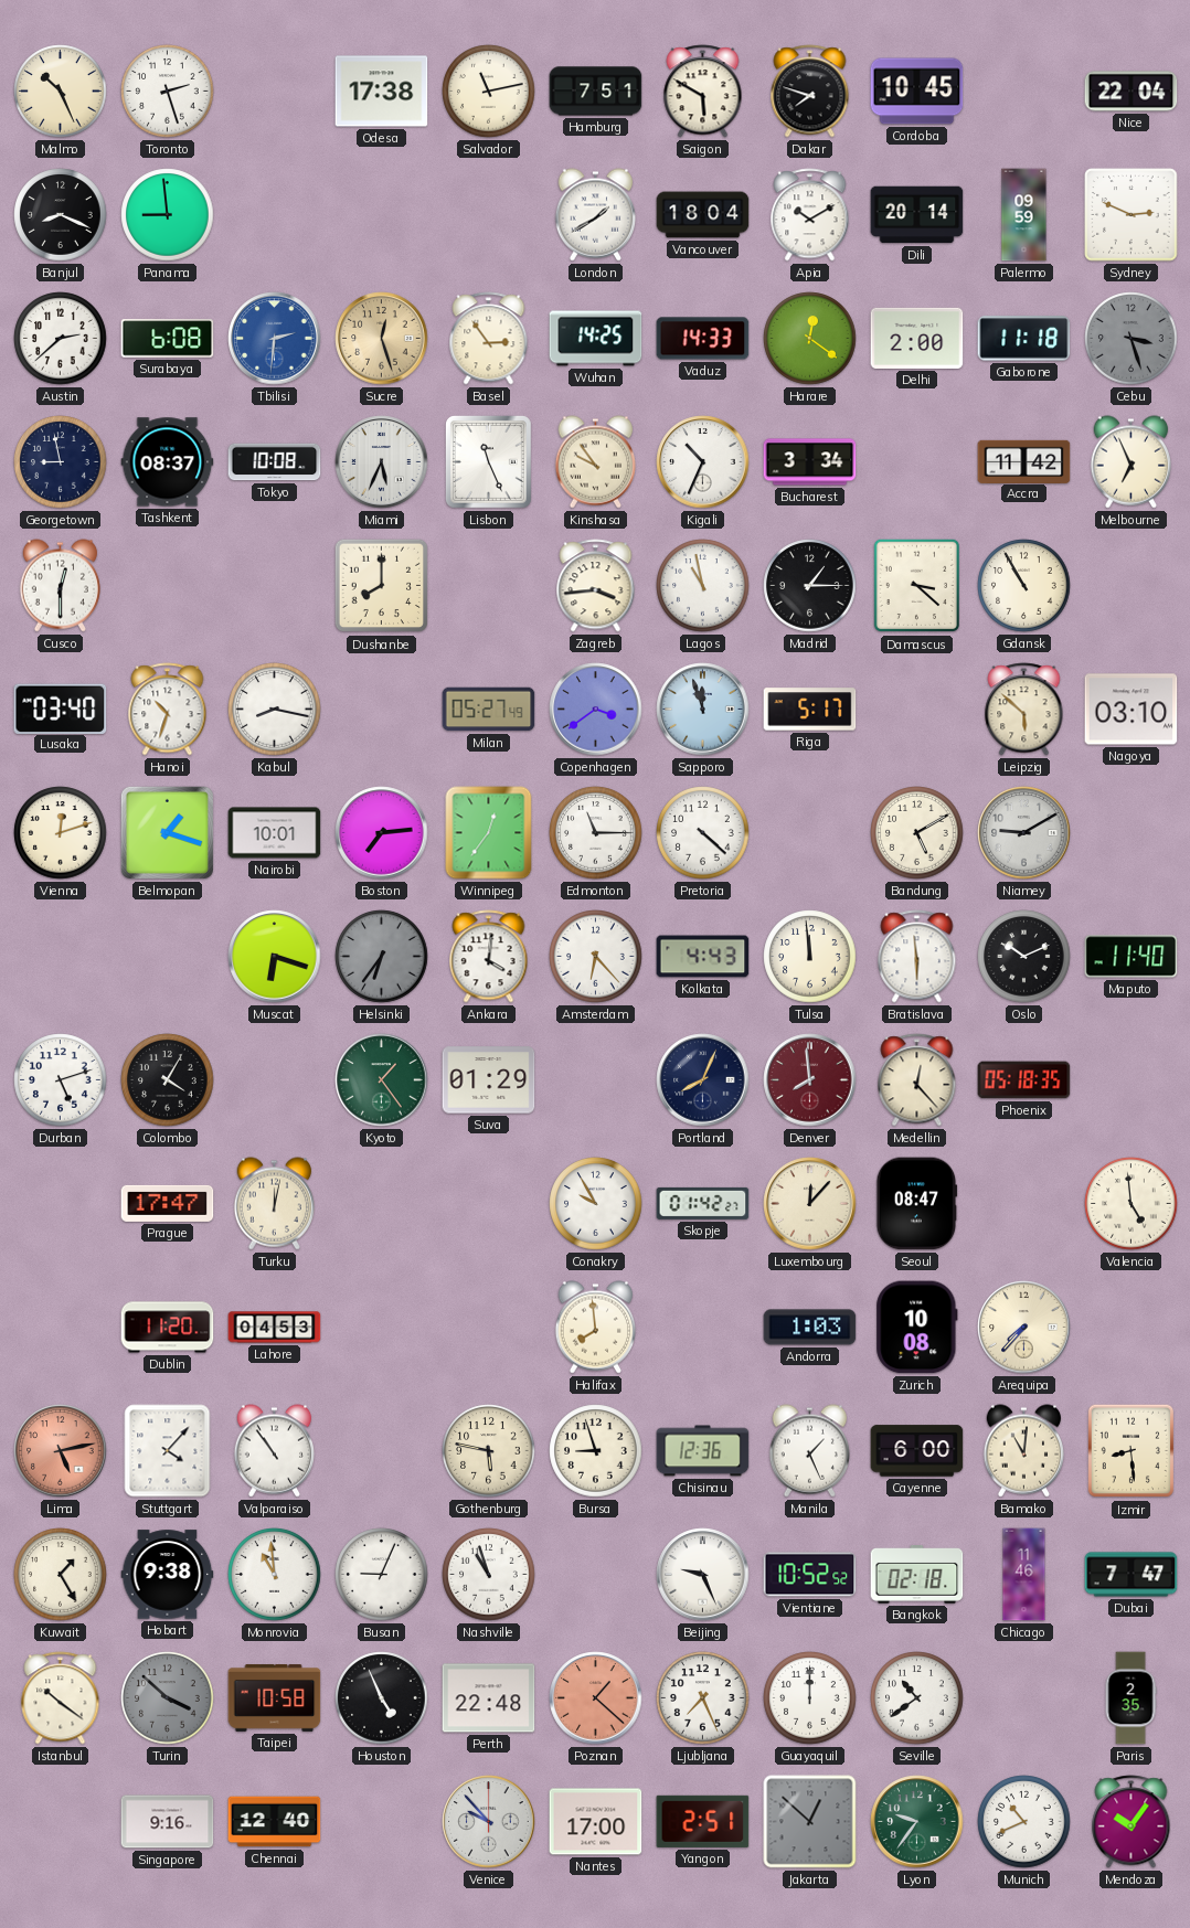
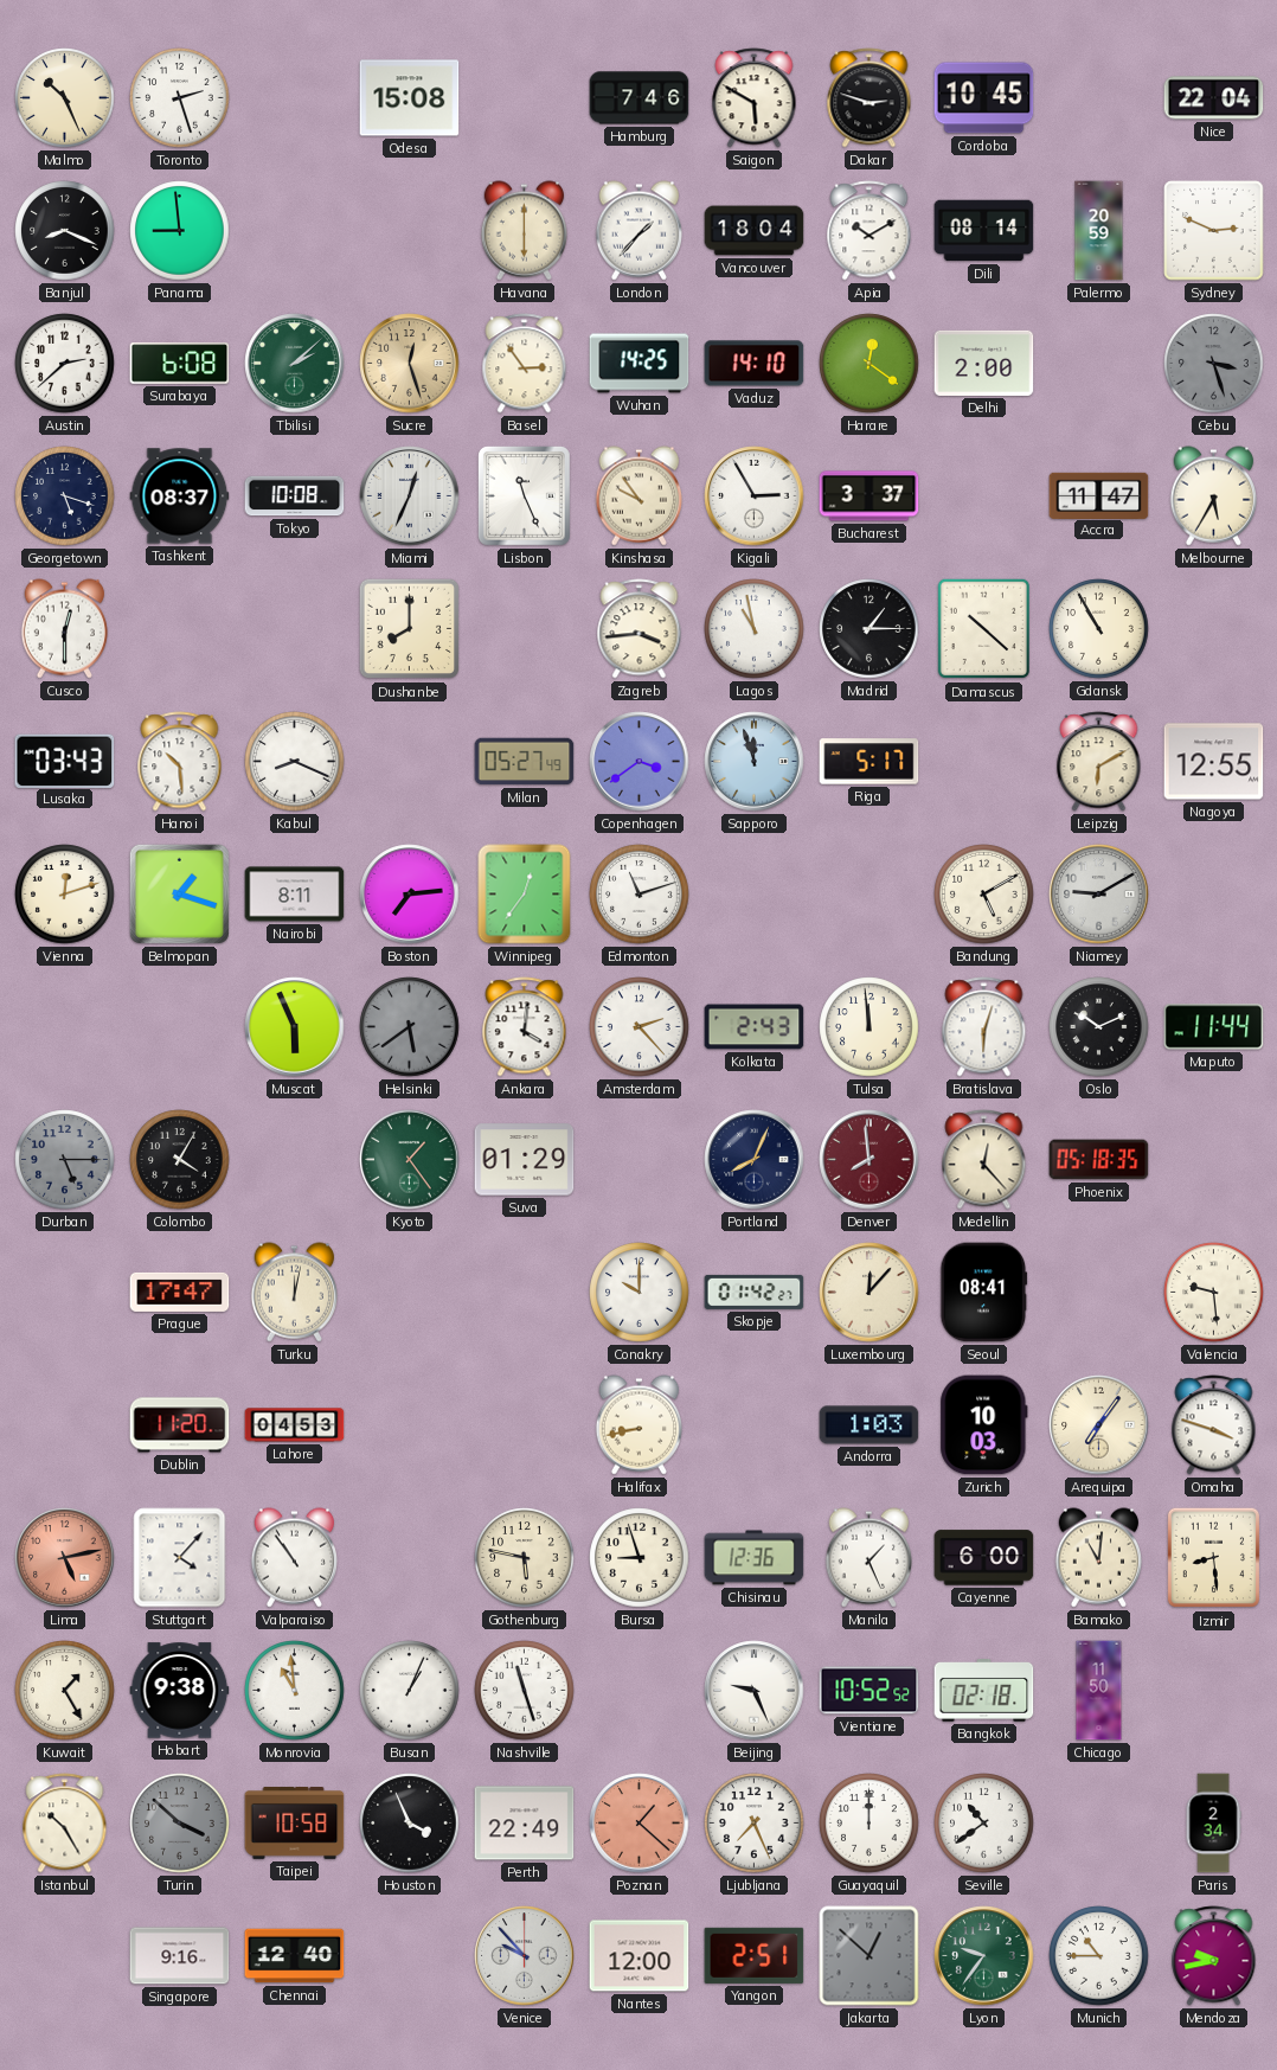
Odesa: 17:38 -> 15:08
Salvador: 11:13 -> none
Hamburg: 7:51 -> 7:46
Dakar: 7:48 -> 2:48
Havana: none -> 6:00
London: 1:40 -> 1:37
Dili: 20:14 -> 08:14
Palermo: 09:59 -> 20:59
Tbilisi: 2:31 -> 2:08
Tbilisi dial: blue -> green
Vaduz: 14:33 -> 14:10
Gaborone: 11:18 -> none
Georgetown: 8:58 -> 5:18
Miami: 5:34 -> 12:34
Kigali: 10:34 -> 2:55
Bucharest: 3:34 -> 3:37
Accra: 11:42 -> 11:47
Melbourne: 6:56 -> 5:35
Damascus: 3:22 -> 10:22
Lusaka: 03:40 -> 03:43
Hanoi: 10:33 -> 10:29
Kabul: 8:17 -> 8:19
Leipzig: 5:52 -> 6:10
Nagoya: 03:10 -> 12:55
Nairobi: 10:01 -> 8:11
Edmonton: 11:15 -> 11:12
Pretoria: 4:22 -> none
Muscat: 6:18 -> 5:56
Helsinki: 6:36 -> 5:39
Amsterdam: 6:23 -> 2:23
Kolkata: 4:43 -> 2:43
Bratislava: 5:59 -> 6:03
Maputo: 11:40 -> 11:44
Durban: 5:12 -> 5:15
Durban dial: white -> grey
Conakry: 9:55 -> 10:00
Seoul: 08:47 -> 08:41
Valencia: 4:59 -> 9:29
Halifax: 7:59 -> 8:43
Zurich: 10:08 -> 10:03
Arequipa: 7:37 -> 7:06
Omaha: none -> 3:48
Busan: 9:04 -> 1:04
Nashville: 10:57 -> 11:27
Chicago: 11:46 -> 11:50
Dubai: 7:47 -> none
Istanbul: 10:21 -> 10:25
Houston: 4:56 -> 3:56
Perth: 22:48 -> 22:49
Paris: 2:35 -> 2:34
Nantes: 17:00 -> 12:00
Munich: 10:41 -> 10:45
Mendoza: 10:06 -> 9:43
